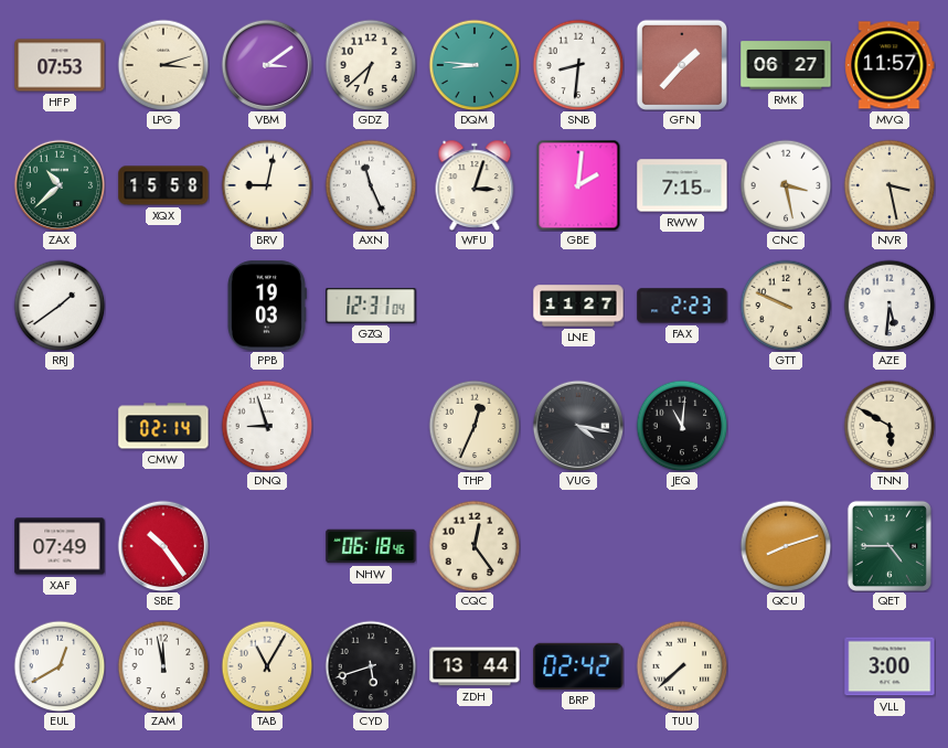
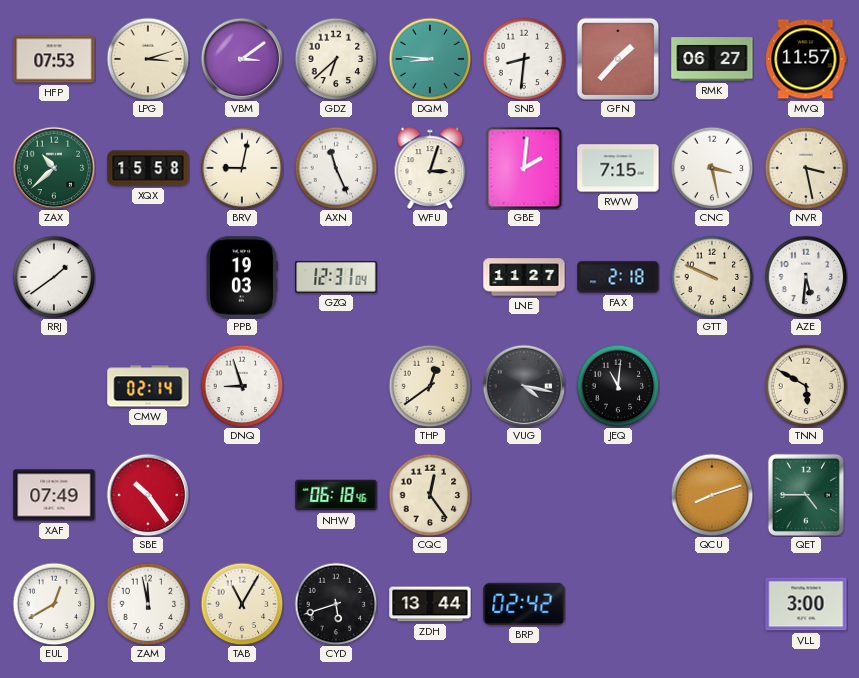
FAX: 2:23 -> 2:18
THP: 12:34 -> 12:39
TUU: 7:38 -> none
